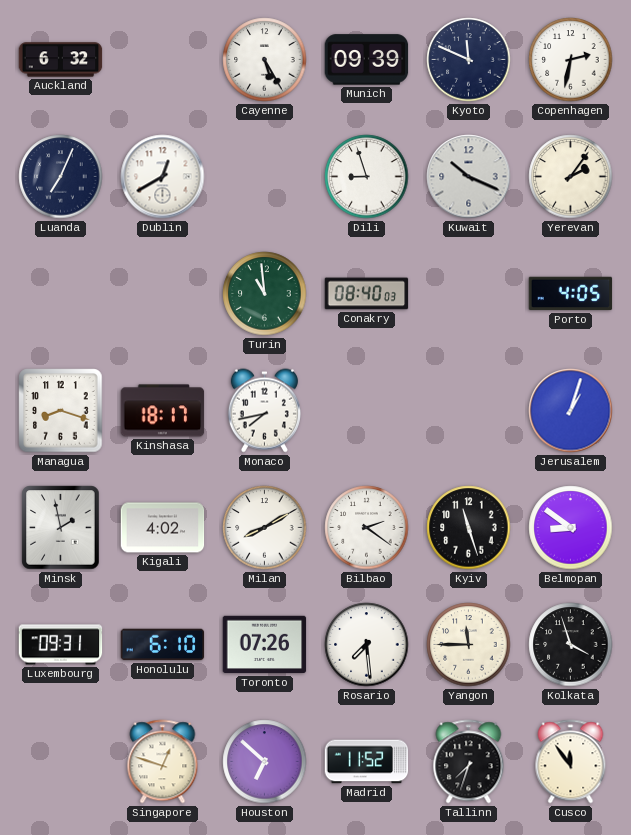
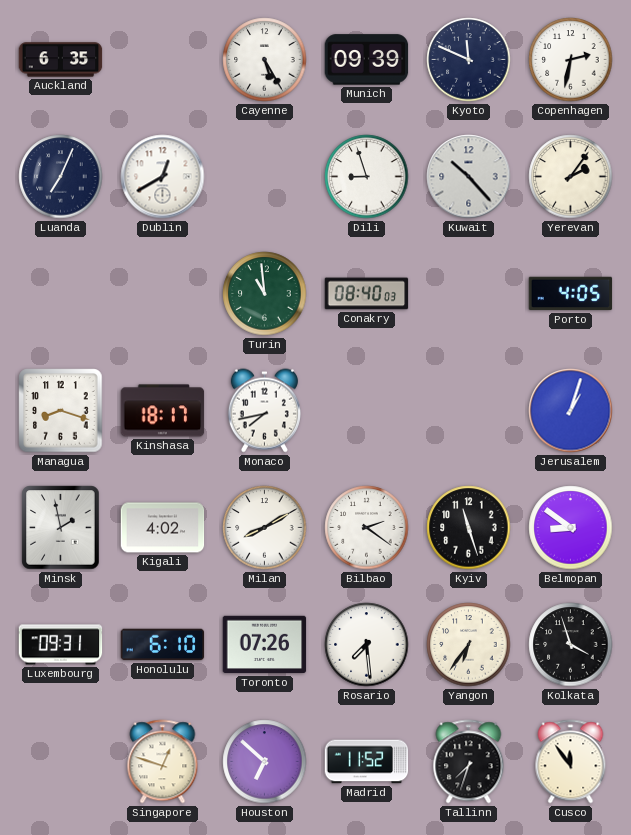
Auckland: 6:32 -> 6:35
Kuwait: 10:19 -> 10:23
Yangon: 11:45 -> 6:36
